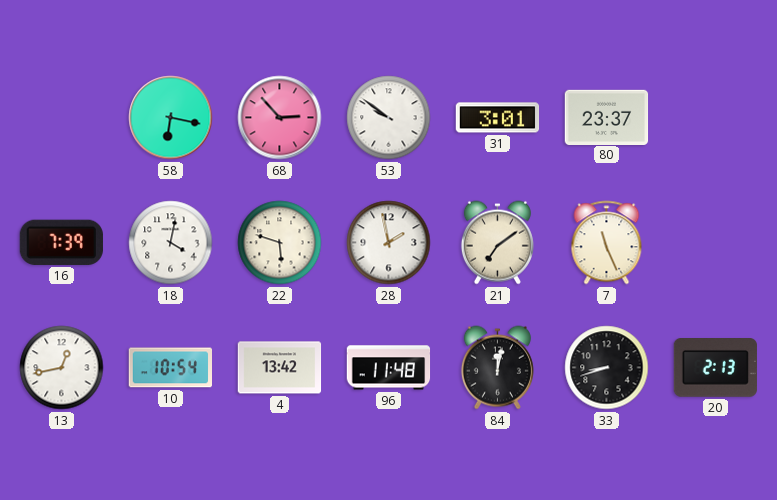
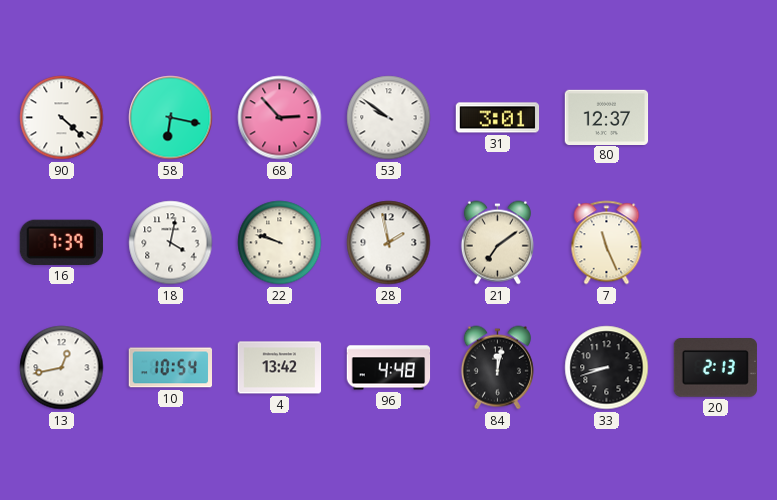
90: none -> 4:22
80: 23:37 -> 12:37
22: 5:48 -> 9:48
96: 11:48 -> 4:48
